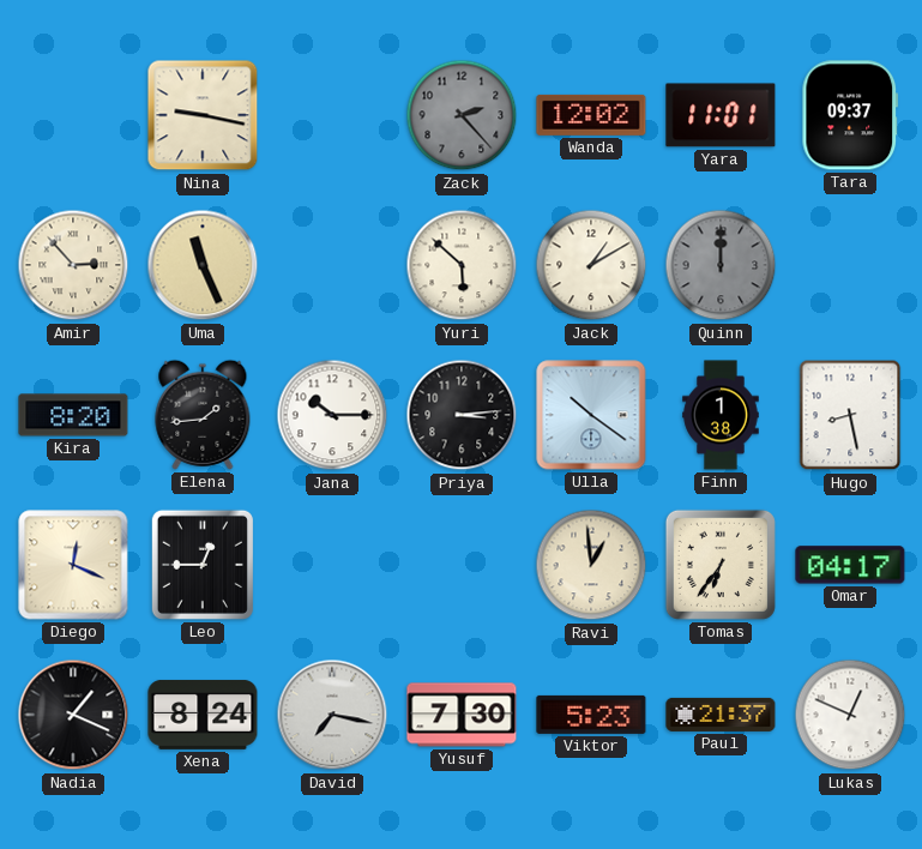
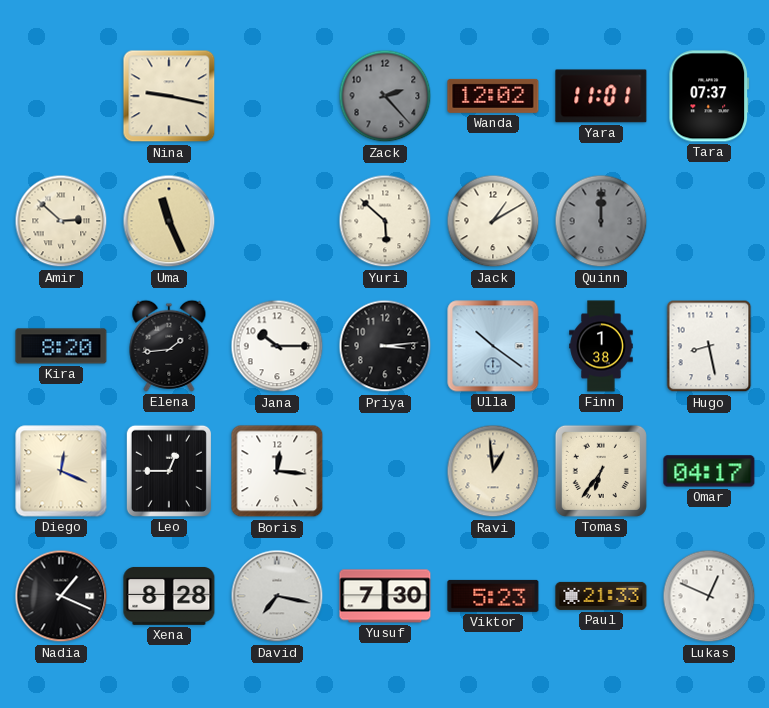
Tara: 09:37 -> 07:37
Amir: 2:53 -> 2:52
Boris: none -> 12:16
Xena: 8:24 -> 8:28
Paul: 21:37 -> 21:33
